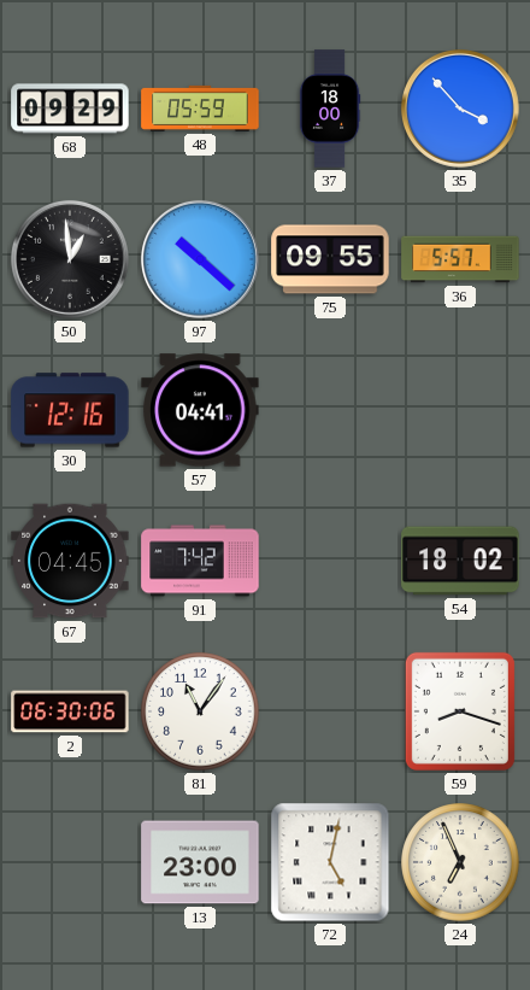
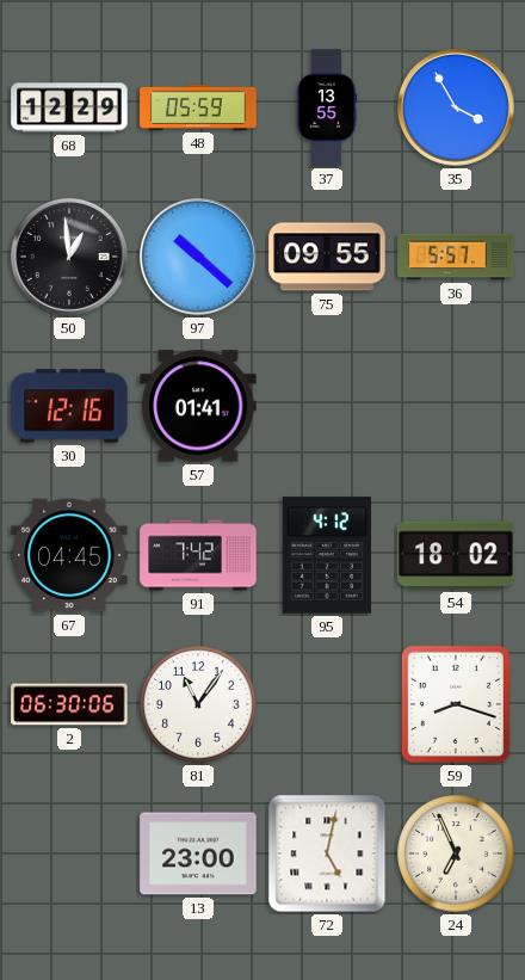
68: 09:29 -> 12:29
37: 18:00 -> 13:55
35: 3:53 -> 3:55
57: 04:41 -> 01:41
95: none -> 4:12
